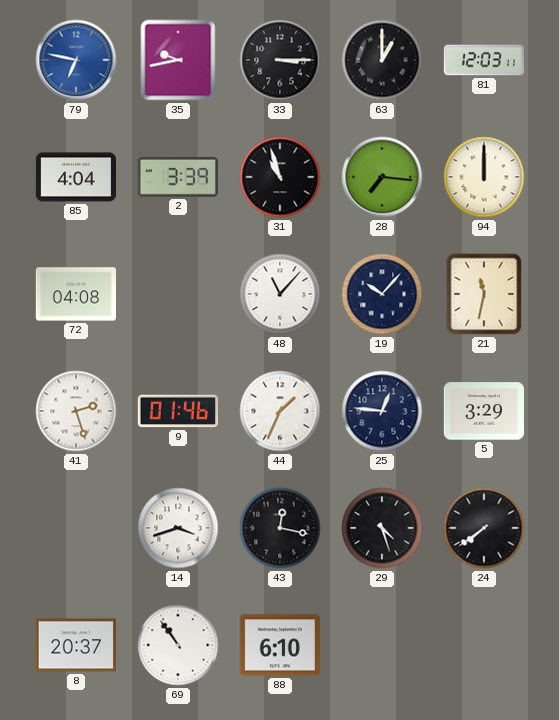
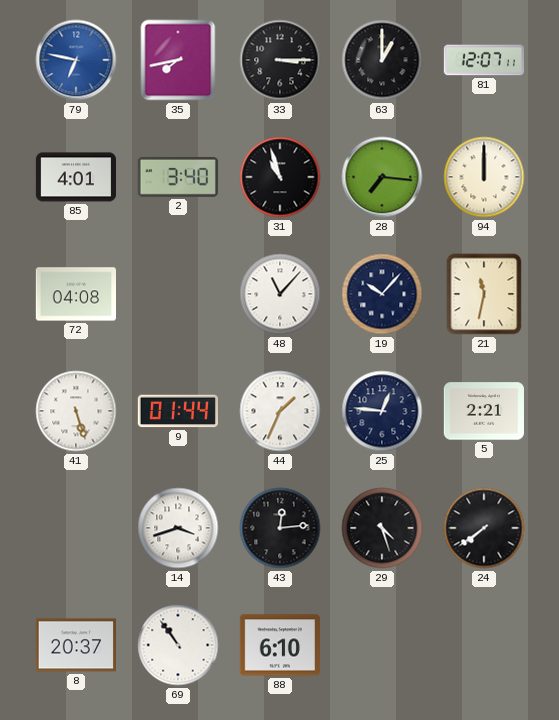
35: 9:43 -> 7:43
81: 12:03 -> 12:07
85: 4:04 -> 4:01
2: 3:39 -> 3:40
41: 2:27 -> 5:27
9: 01:46 -> 01:44
5: 3:29 -> 2:21
43: 12:17 -> 12:14
